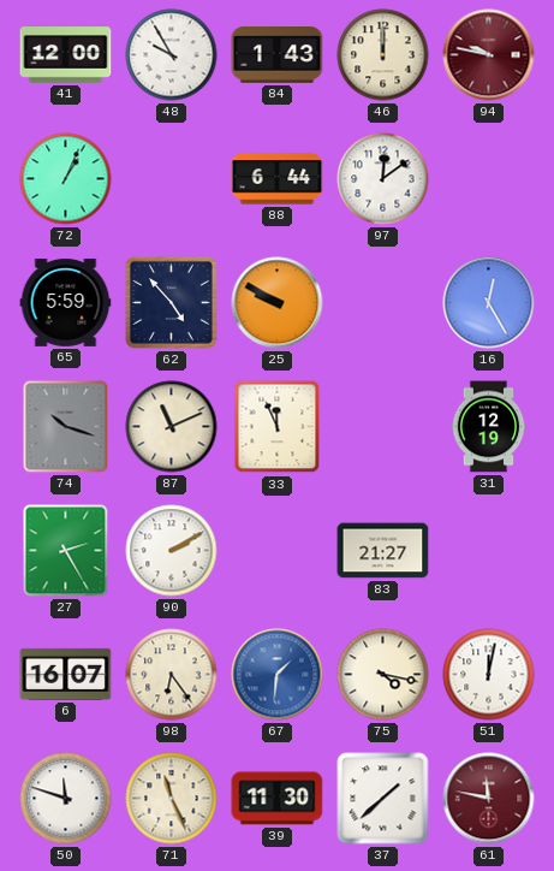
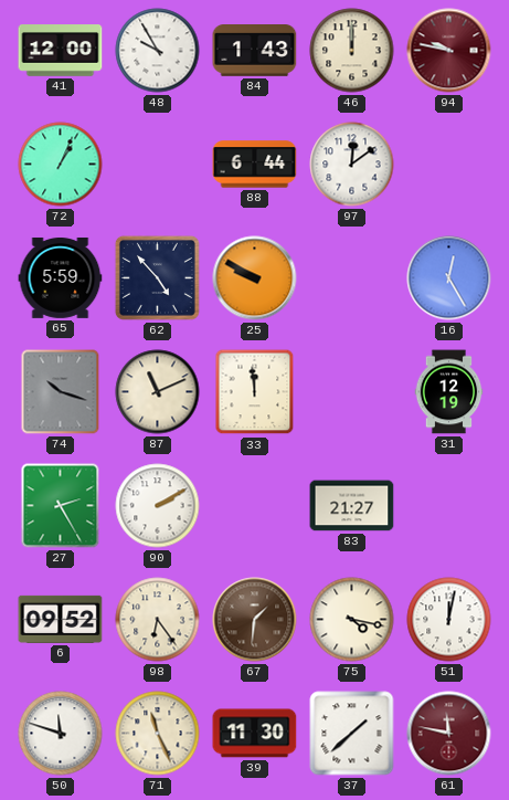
33: 11:56 -> 11:59
6: 16:07 -> 09:52
67 dial: blue -> brown
